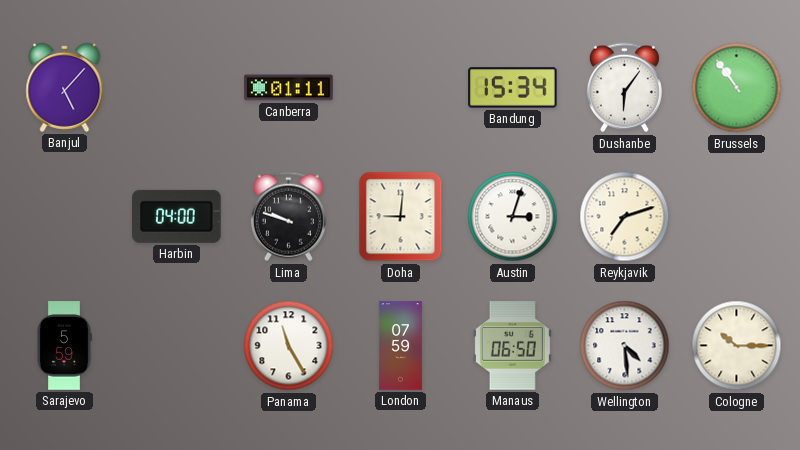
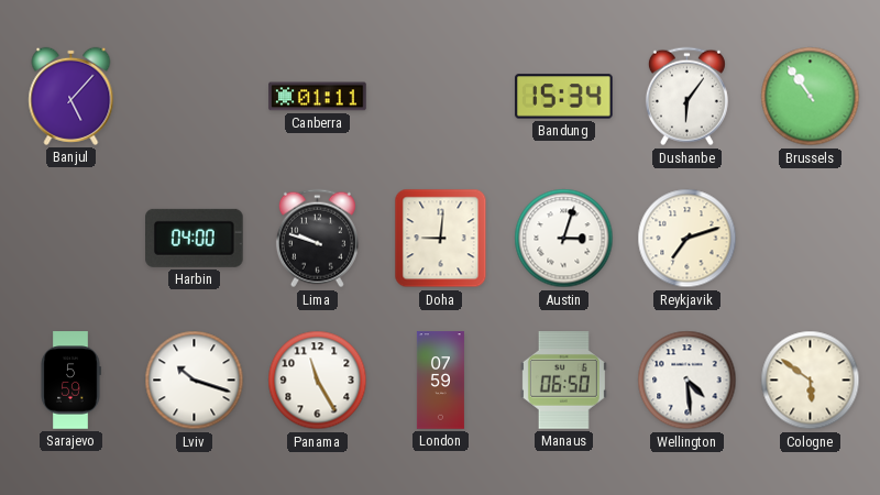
Lviv: none -> 10:18
Cologne: 10:15 -> 5:51
